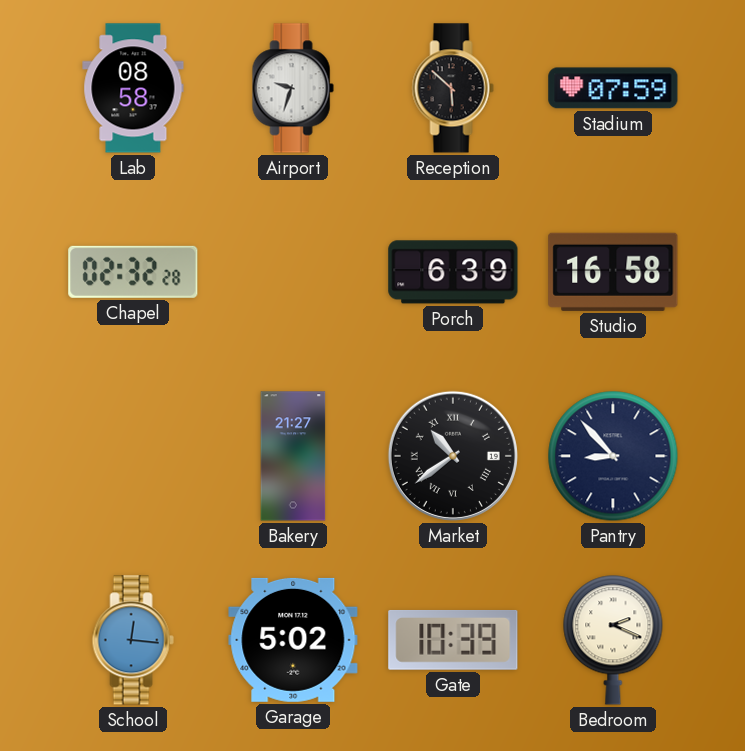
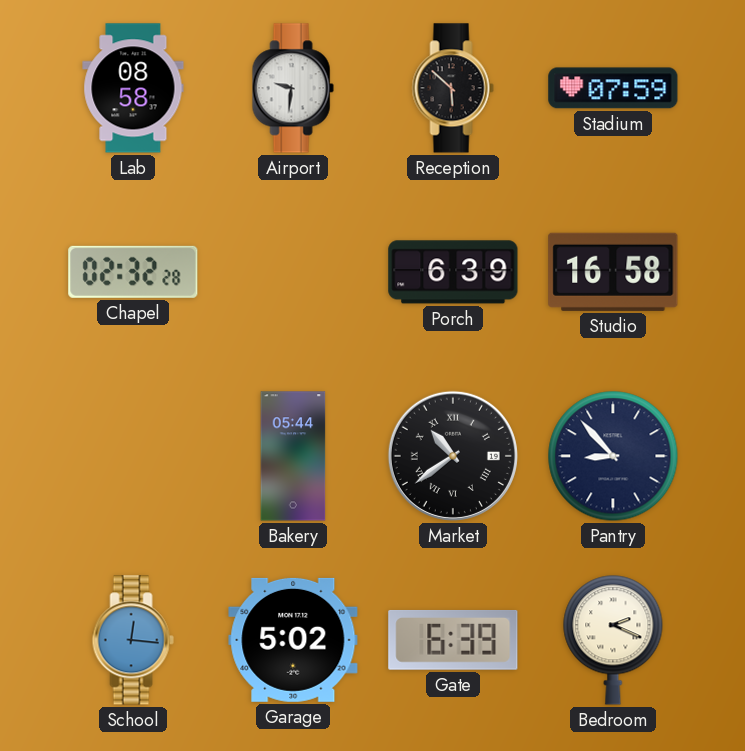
Airport: 9:33 -> 9:31
Bakery: 21:27 -> 05:44
Gate: 10:39 -> 6:39
